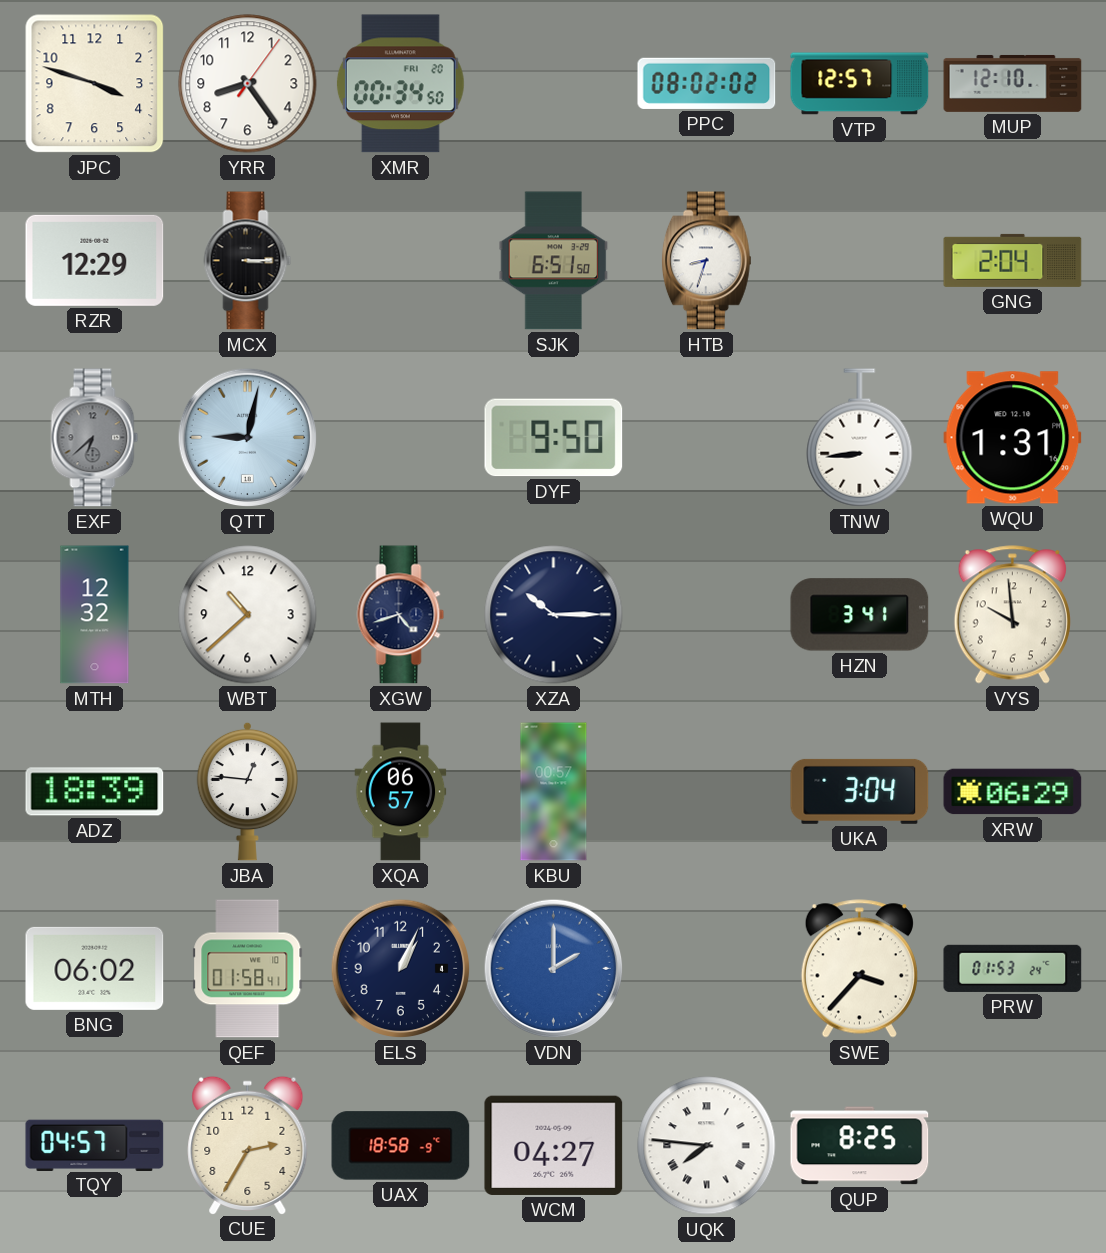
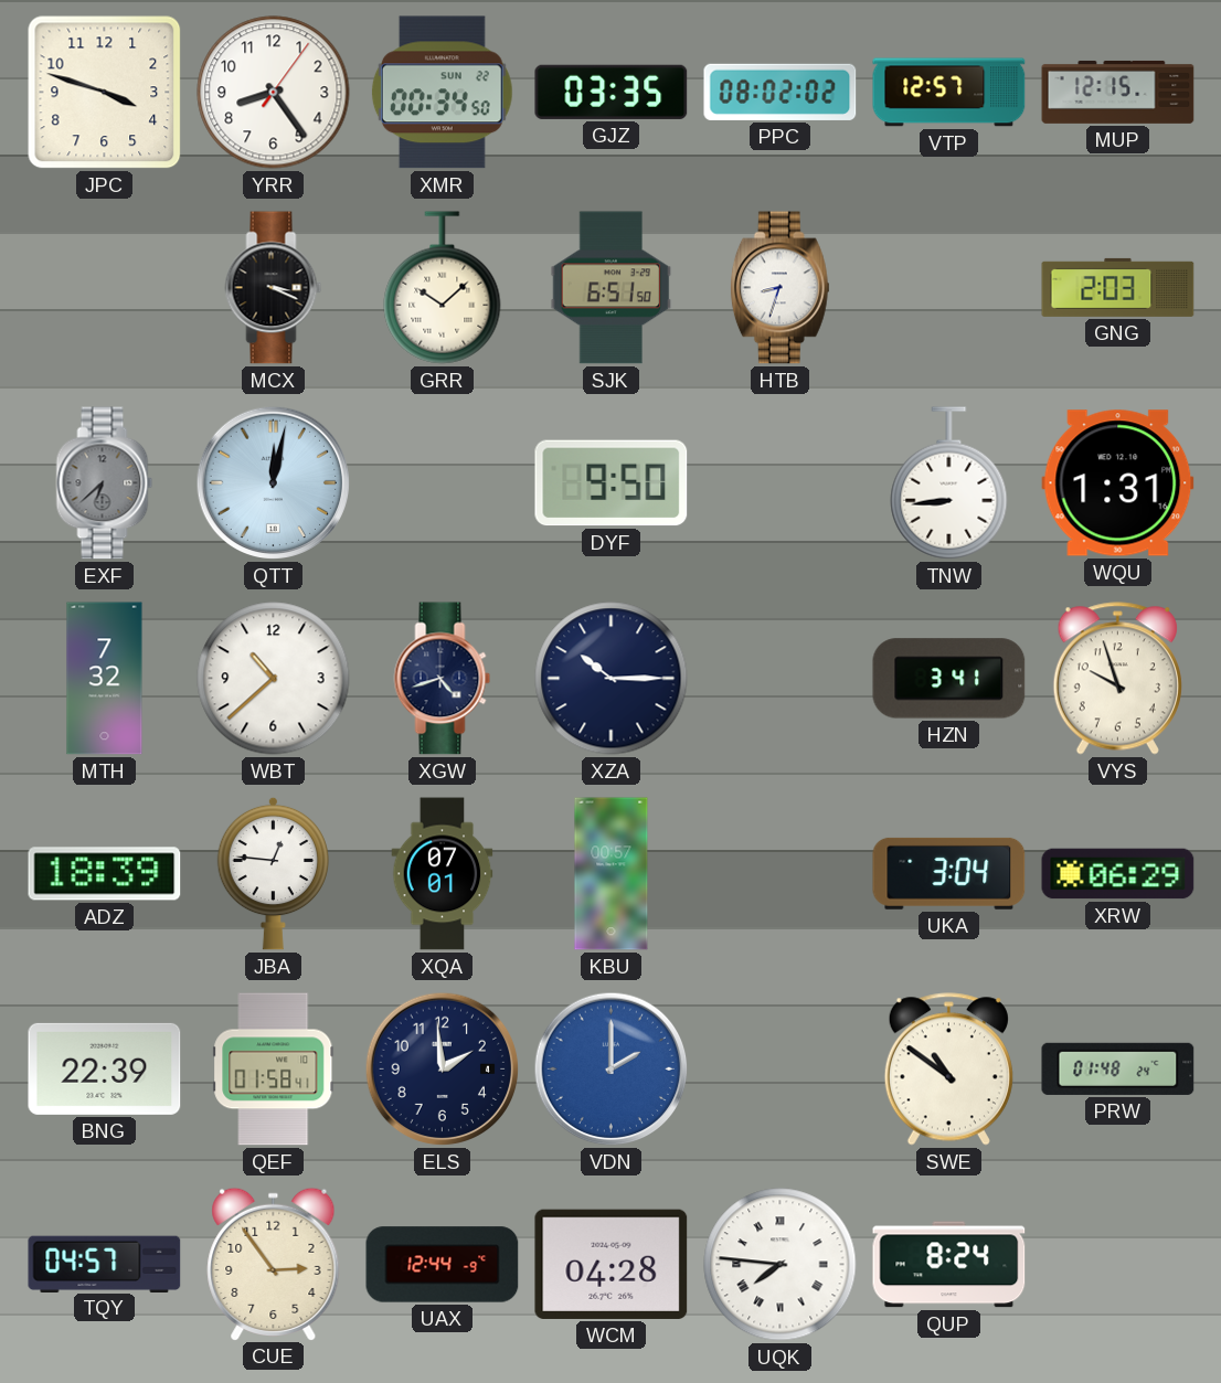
XMR date: FRI 20 -> SUN 22
GJZ: none -> 03:35
MUP: 12:10 -> 12:15
RZR: 12:29 -> none
MCX: 3:15 -> 3:19
GRR: none -> 10:08
GNG: 2:04 -> 2:03
QTT: 9:02 -> 12:02
MTH: 12:32 -> 7:32
VYS: 9:59 -> 9:57
XQA: 06:57 -> 07:01
BNG: 06:02 -> 22:39
ELS: 1:04 -> 1:59
SWE: 3:37 -> 10:51
PRW: 01:53 -> 01:48
CUE: 2:35 -> 2:54
UAX: 18:58 -> 12:44
WCM: 04:27 -> 04:28
QUP: 8:25 -> 8:24
